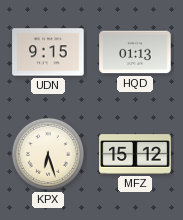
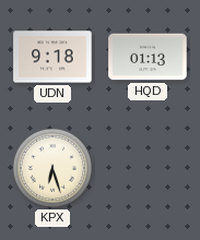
UDN: 9:15 -> 9:18
MFZ: 15:12 -> none
